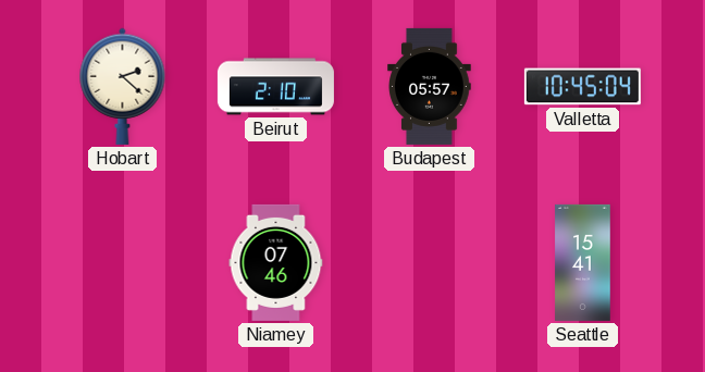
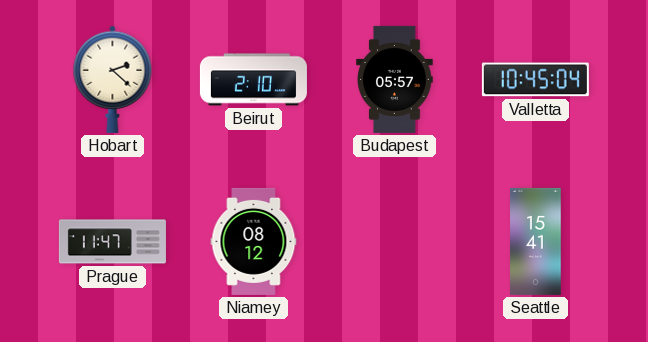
Prague: none -> 11:47
Niamey: 07:46 -> 08:12
